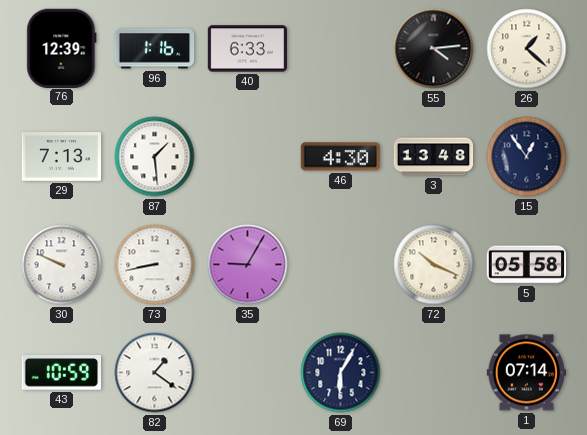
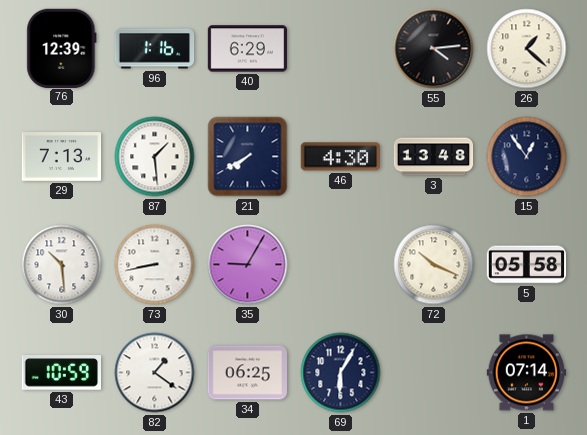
40: 6:33 -> 6:29
21: none -> 7:40
30: 9:49 -> 10:29
34: none -> 06:25
